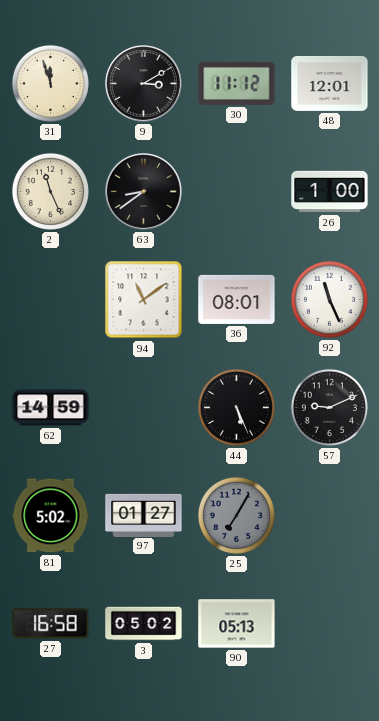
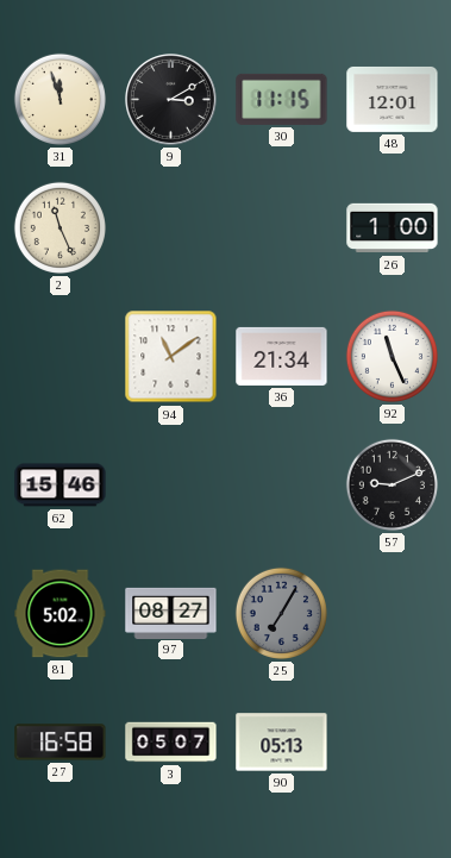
30: 11:12 -> 11:15
63: 8:39 -> none
36: 08:01 -> 21:34
62: 14:59 -> 15:46
44: 5:26 -> none
97: 01:27 -> 08:27
3: 05:02 -> 05:07
